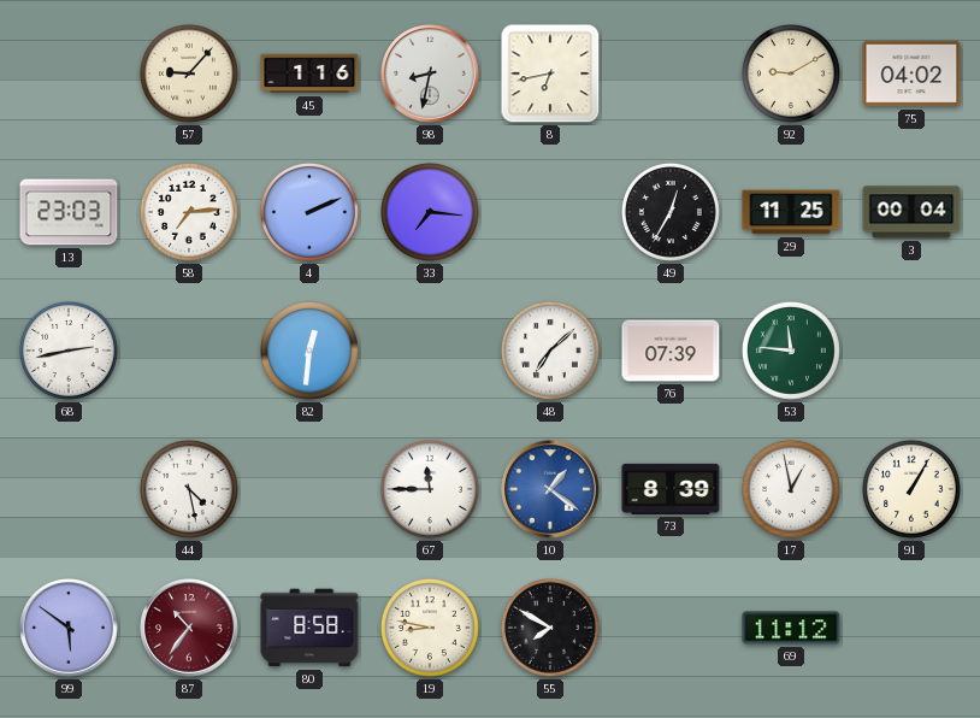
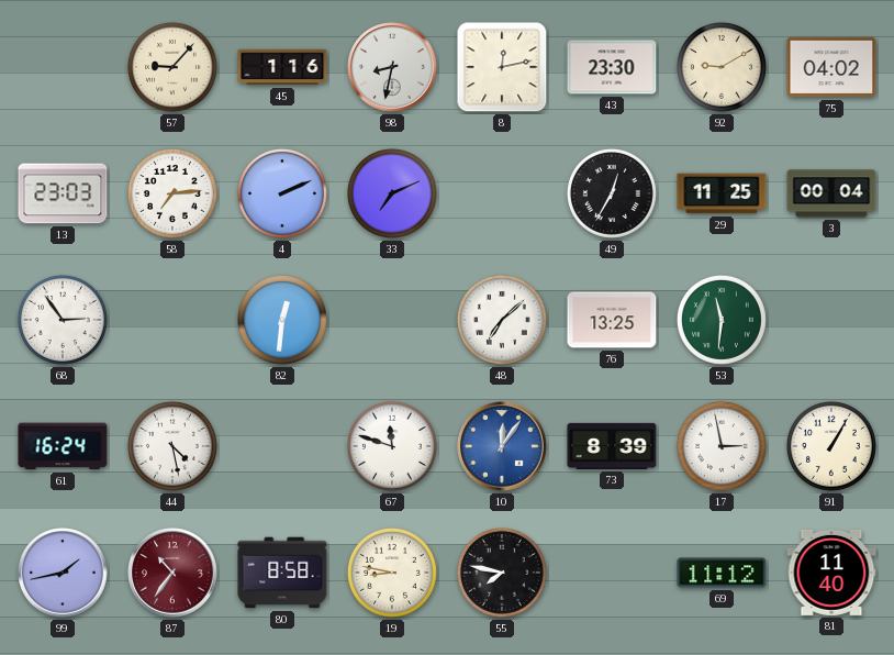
8: 6:43 -> 12:13
43: none -> 23:30
33: 7:16 -> 7:11
68: 2:43 -> 2:54
76: 07:39 -> 13:25
53: 11:46 -> 11:31
61: none -> 16:24
67: 11:45 -> 11:48
10: 1:21 -> 12:06
17: 12:58 -> 2:58
99: 5:51 -> 1:43
55: 7:50 -> 7:47
81: none -> 11:40
